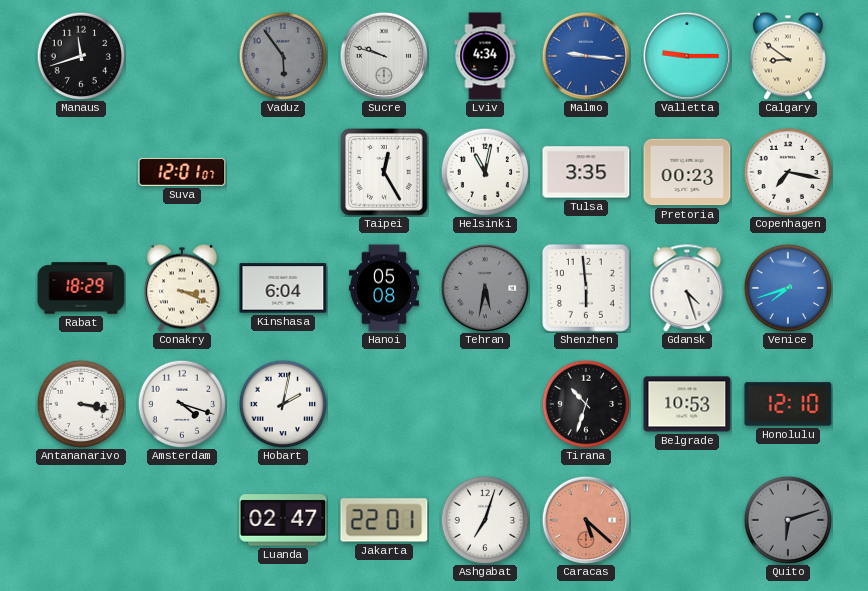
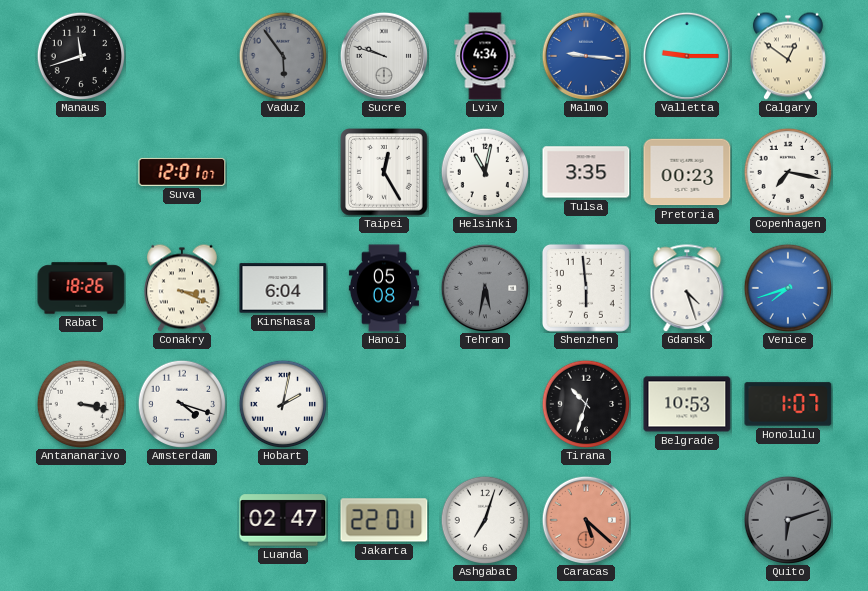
Calgary: 8:51 -> 12:51
Rabat: 18:29 -> 18:26
Honolulu: 12:10 -> 1:07
